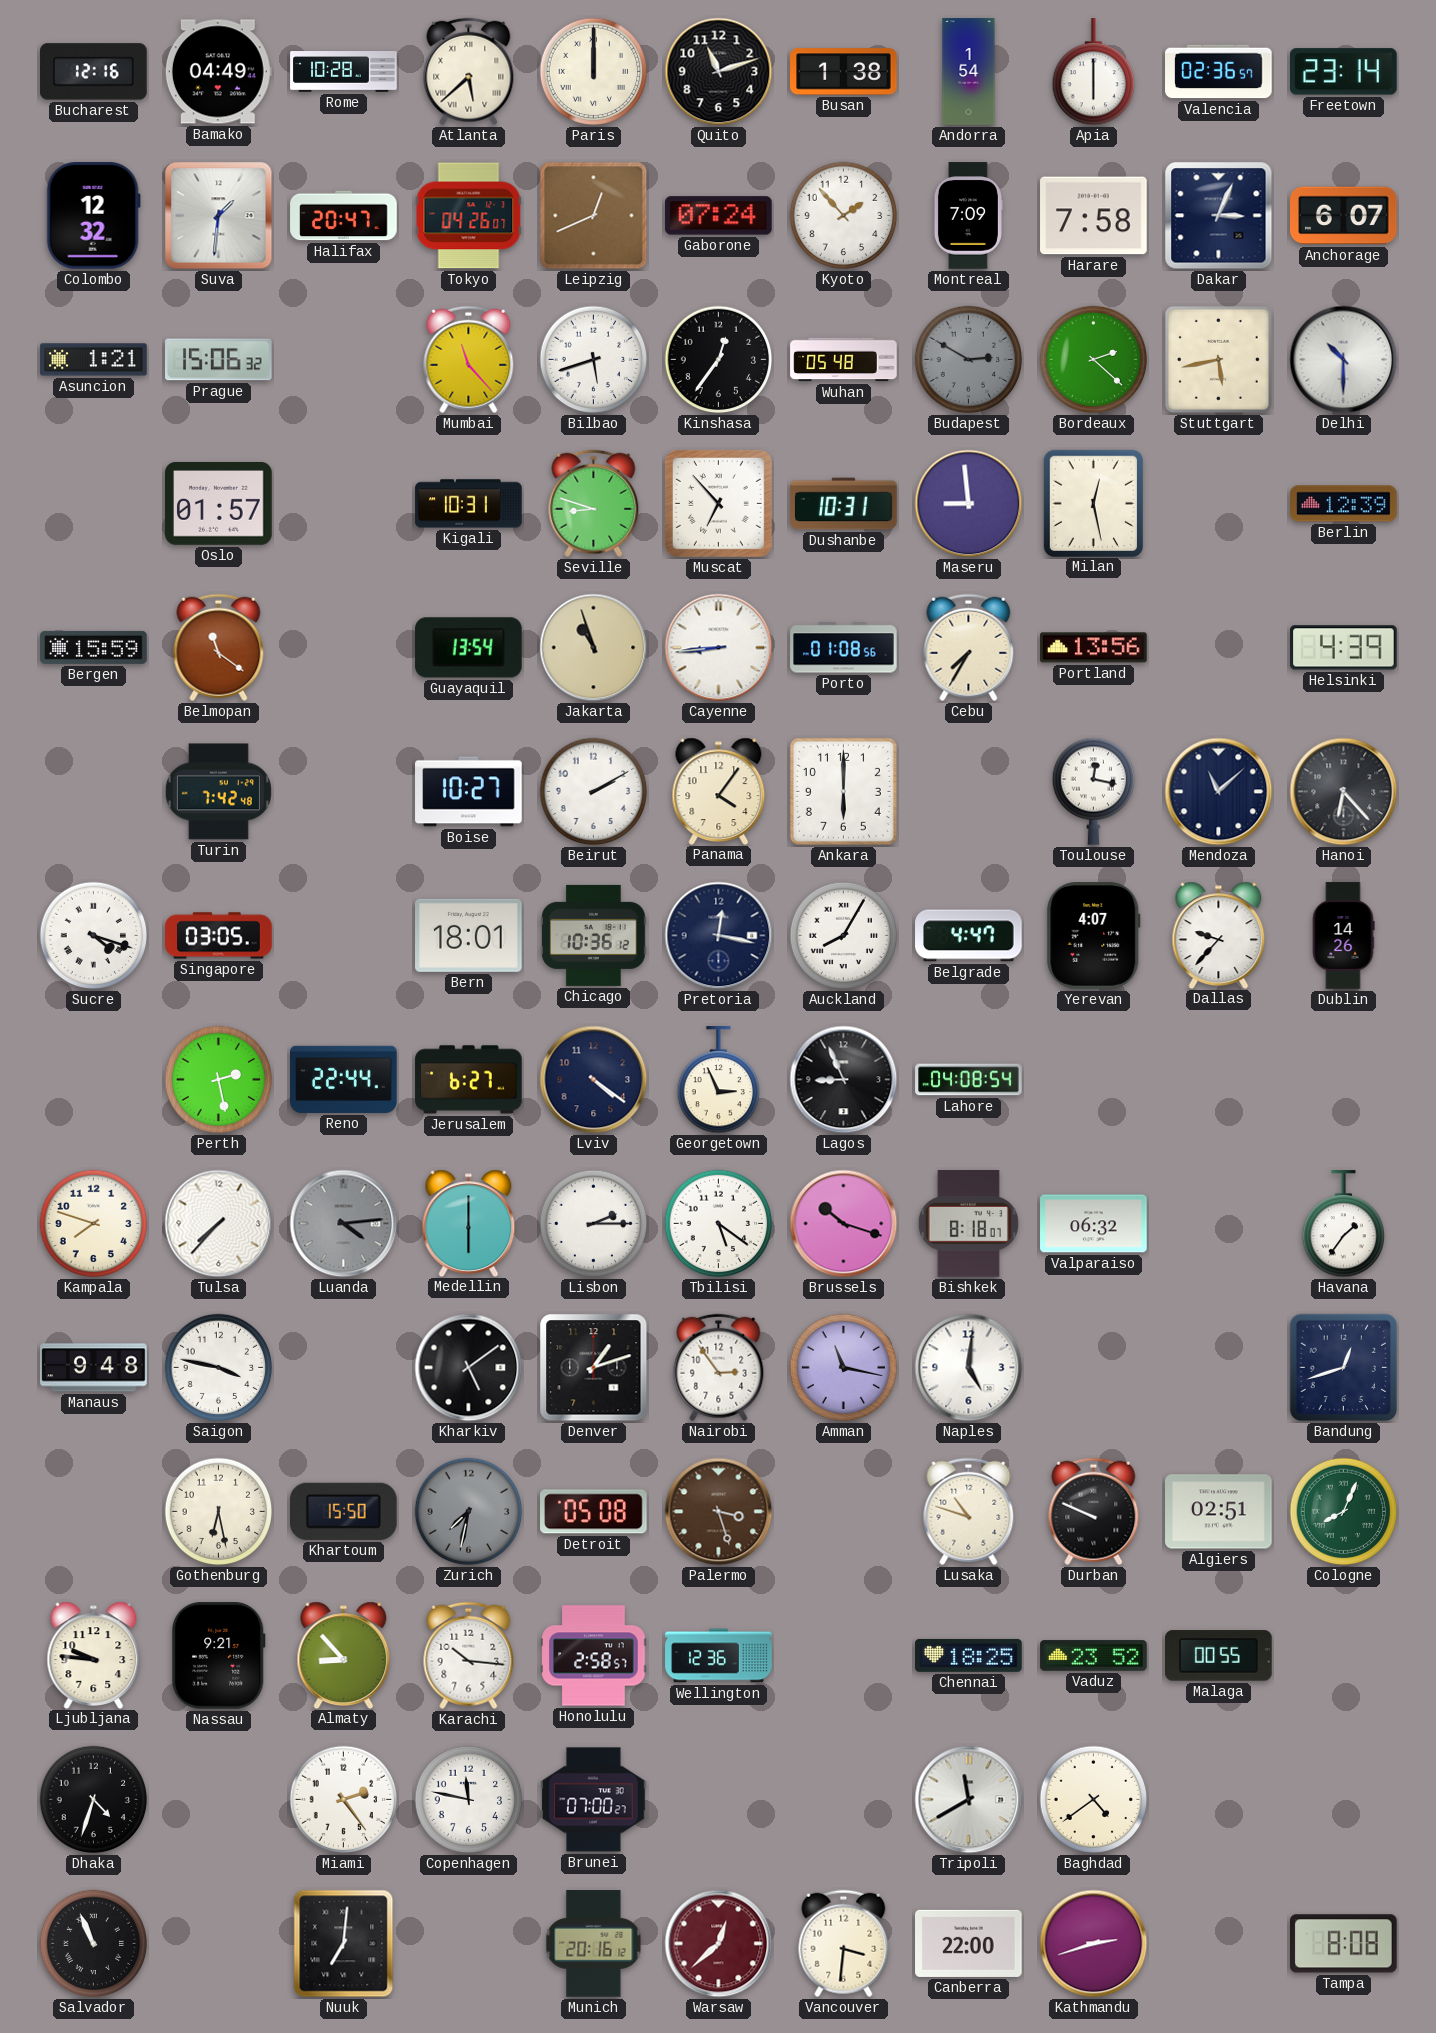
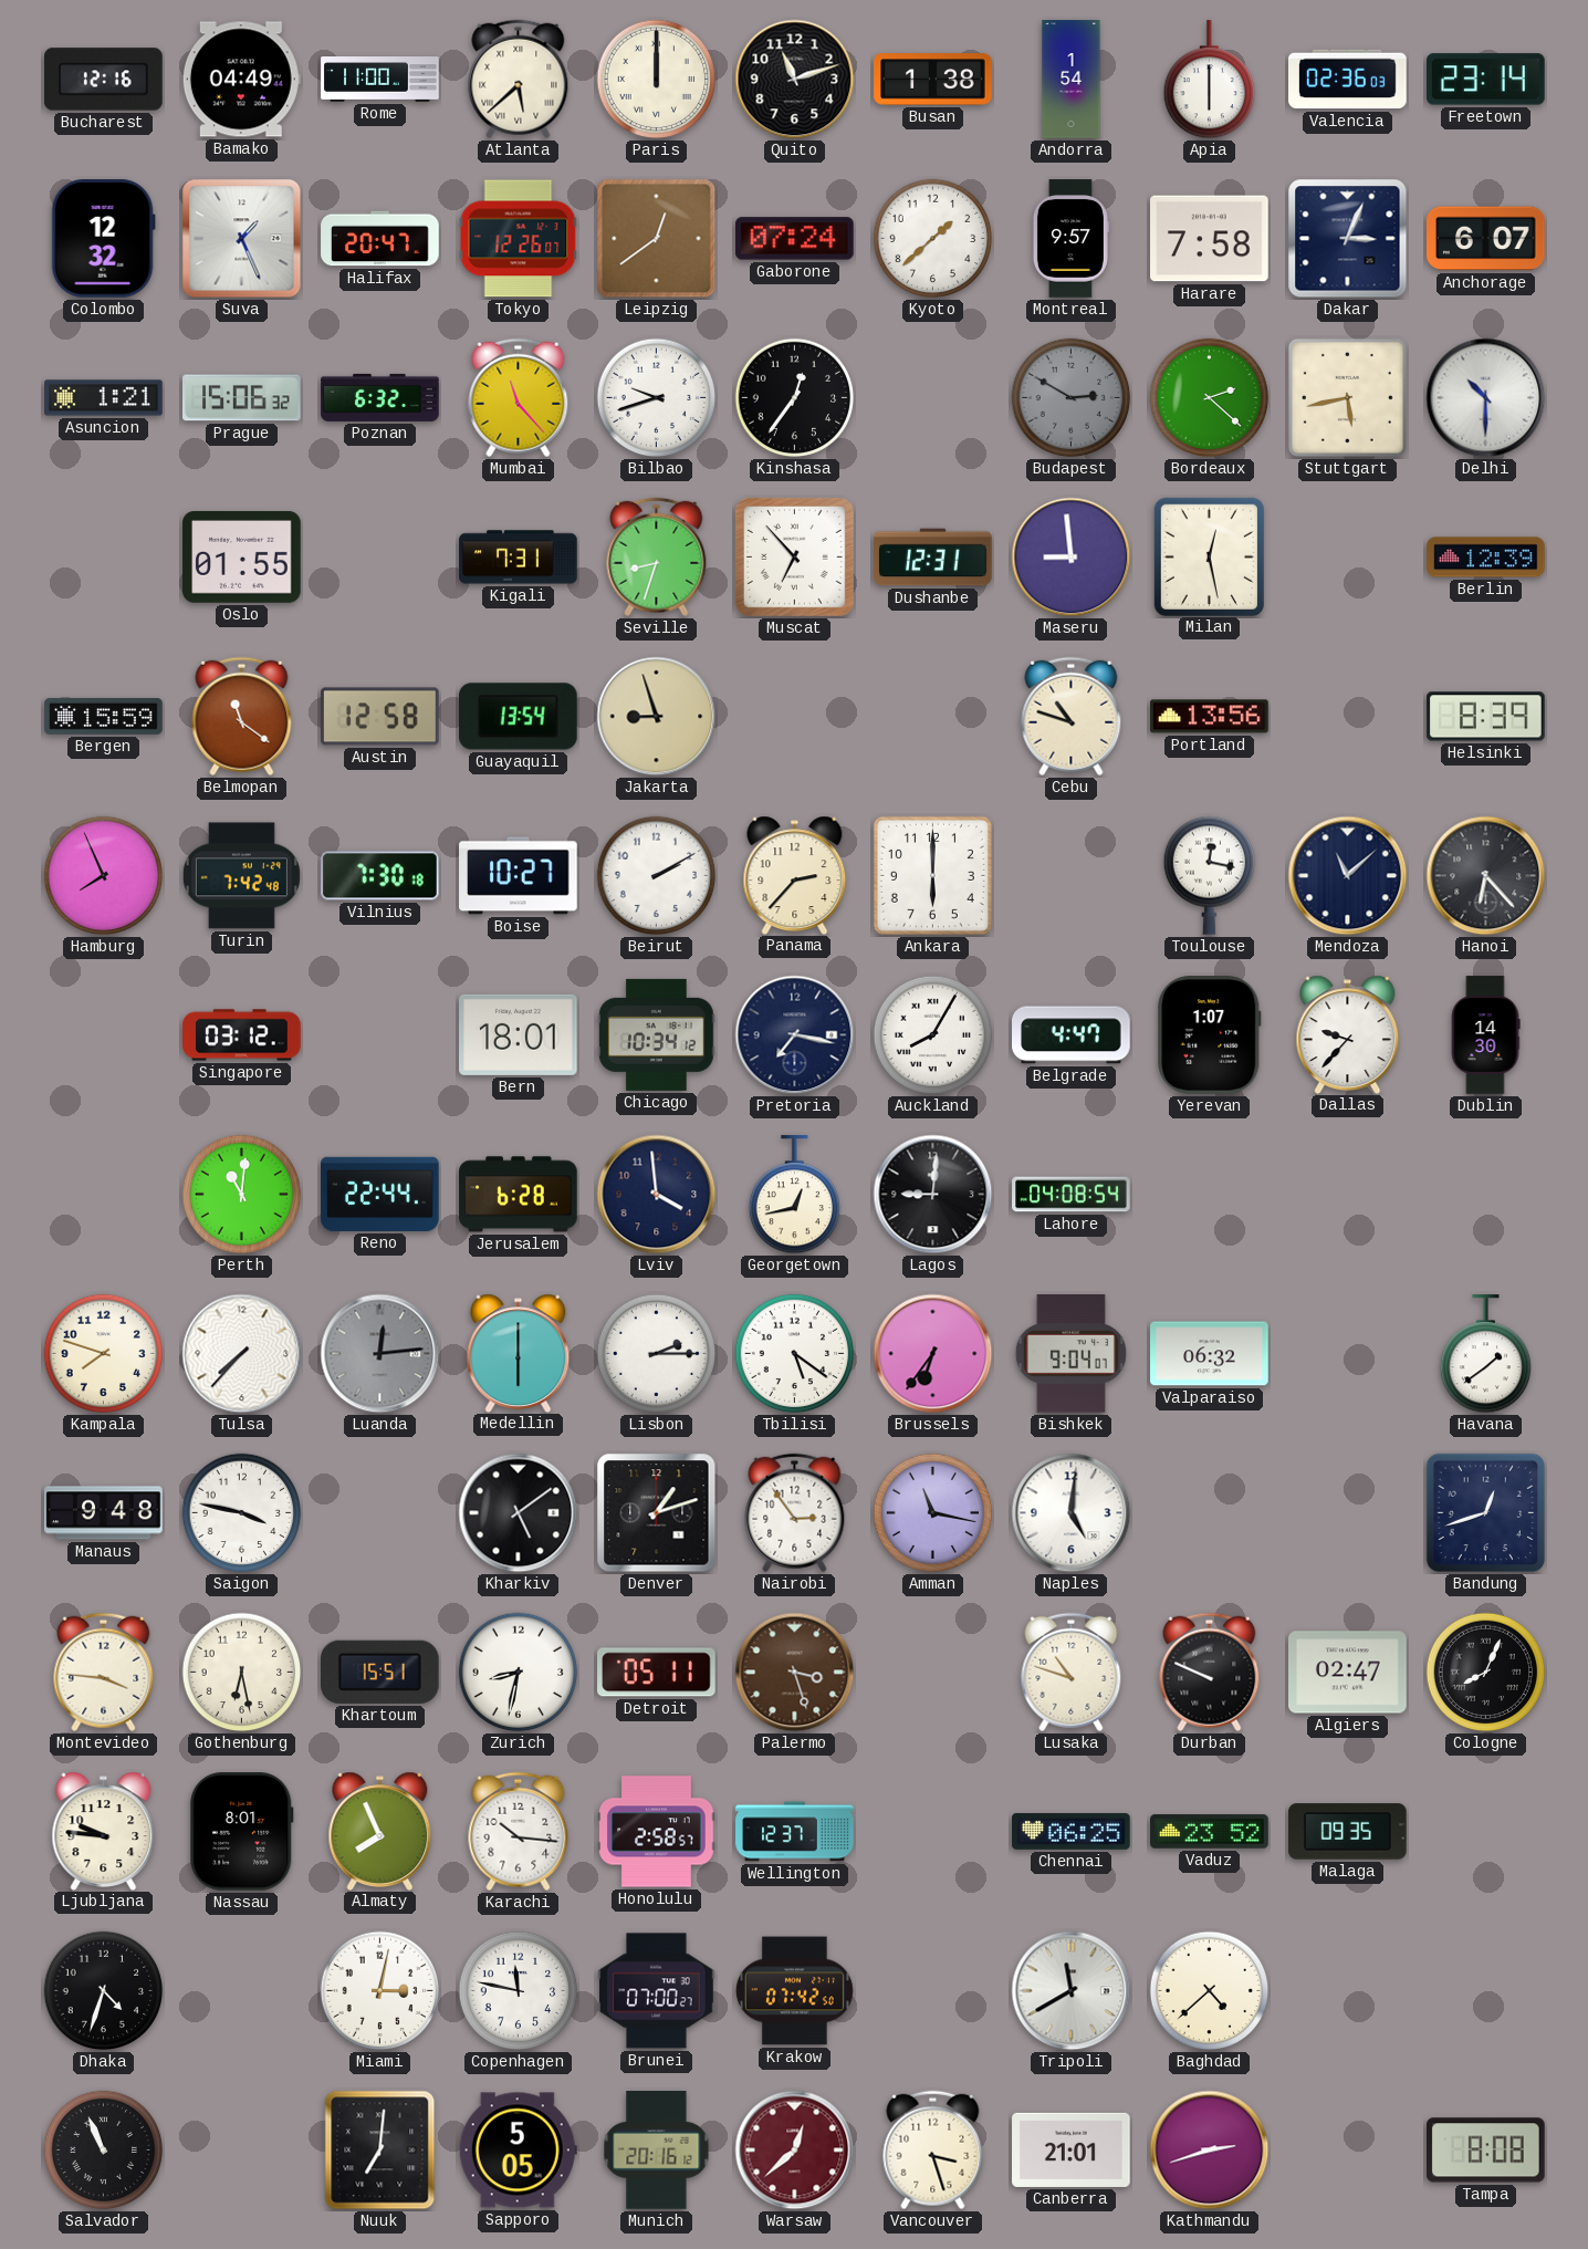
Rome: 10:28 -> 11:00
Valencia: 02:36:57 -> 02:36:03
Suva: 1:31 -> 1:26
Tokyo: 04:26 -> 12:26
Leipzig: 12:41 -> 12:39
Kyoto: 1:53 -> 1:38
Montreal: 7:09 -> 9:57
Poznan: none -> 6:32
Bilbao: 5:42 -> 9:42
Wuhan: 05:48 -> none
Oslo: 01:57 -> 01:55
Kigali: 10:31 -> 7:31
Seville: 8:48 -> 8:33
Dushanbe: 10:31 -> 12:31
Austin: none -> 12:58
Jakarta: 10:57 -> 8:57
Cayenne: 8:44 -> none
Porto: 01:08 -> none
Cebu: 7:35 -> 10:48
Helsinki: 4:39 -> 8:39
Hamburg: none -> 7:56
Vilnius: none -> 7:30
Panama: 4:06 -> 2:37
Sucre: 4:18 -> none
Singapore: 03:05 -> 03:12
Chicago: 10:36 -> 10:34
Pretoria: 12:17 -> 7:17
Yerevan: 4:07 -> 1:07
Dublin: 14:26 -> 14:30
Perth: 2:28 -> 11:01
Jerusalem: 6:27 -> 6:28
Lviv: 4:21 -> 3:59
Georgetown: 2:56 -> 12:43
Lagos: 8:56 -> 9:01
Luanda: 4:14 -> 12:14
Brussels: 10:18 -> 6:36
Bishkek: 8:18 -> 9:04
Havana: 1:36 -> 1:39
Montevideo: none -> 3:46
Khartoum: 15:50 -> 15:51
Zurich: 7:32 -> 8:32
Zurich dial: grey -> white
Detroit: 05:08 -> 05:11
Algiers: 02:51 -> 02:47
Cologne dial: green -> black
Nassau: 9:21 -> 8:01
Almaty: 8:53 -> 7:56
Wellington: 12:36 -> 12:37
Chennai: 18:25 -> 06:25
Malaga: 00:55 -> 09:35
Miami: 2:24 -> 3:02
Krakow: none -> 07:42
Baghdad: 4:39 -> 4:38
Sapporo: none -> 5:05
Vancouver: 3:31 -> 3:27
Canberra: 22:00 -> 21:01
